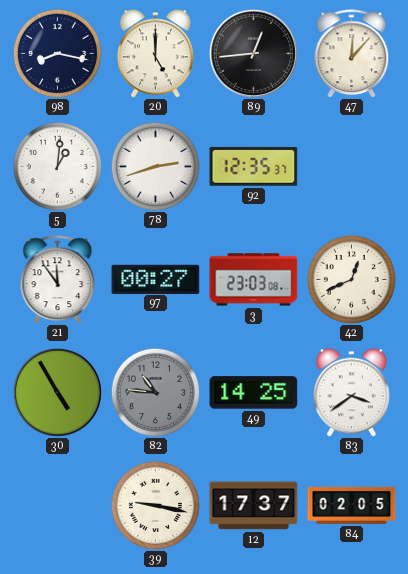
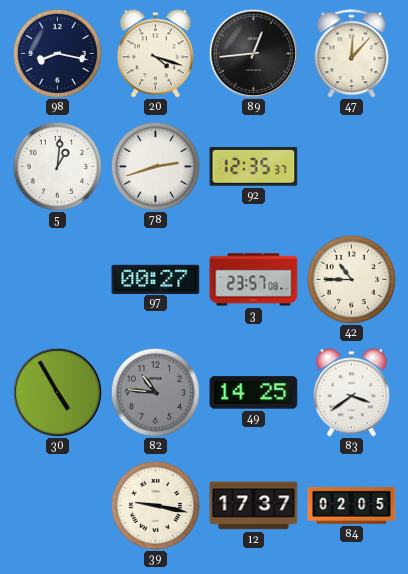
20: 5:00 -> 4:18
21: 11:54 -> none
3: 23:03 -> 23:57
42: 12:41 -> 10:45
